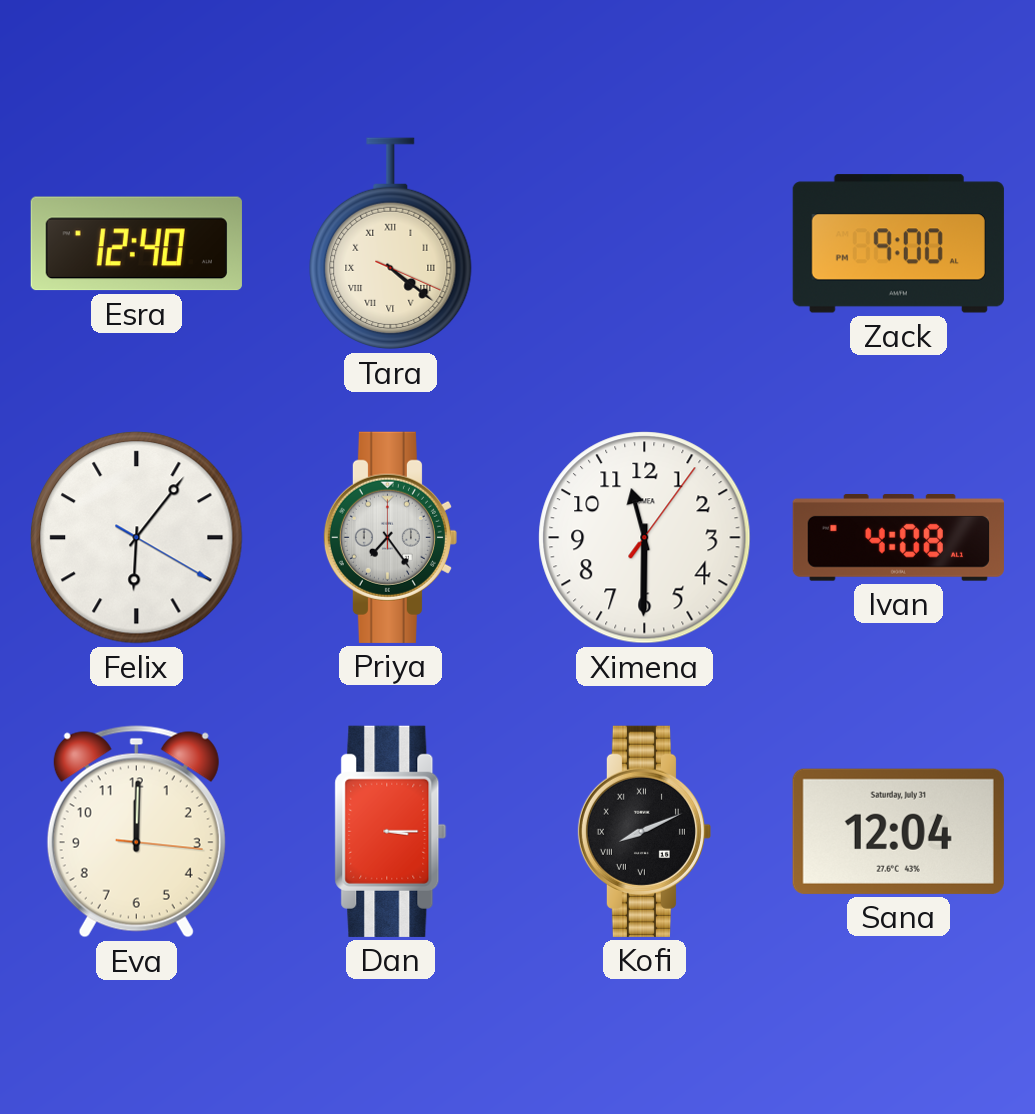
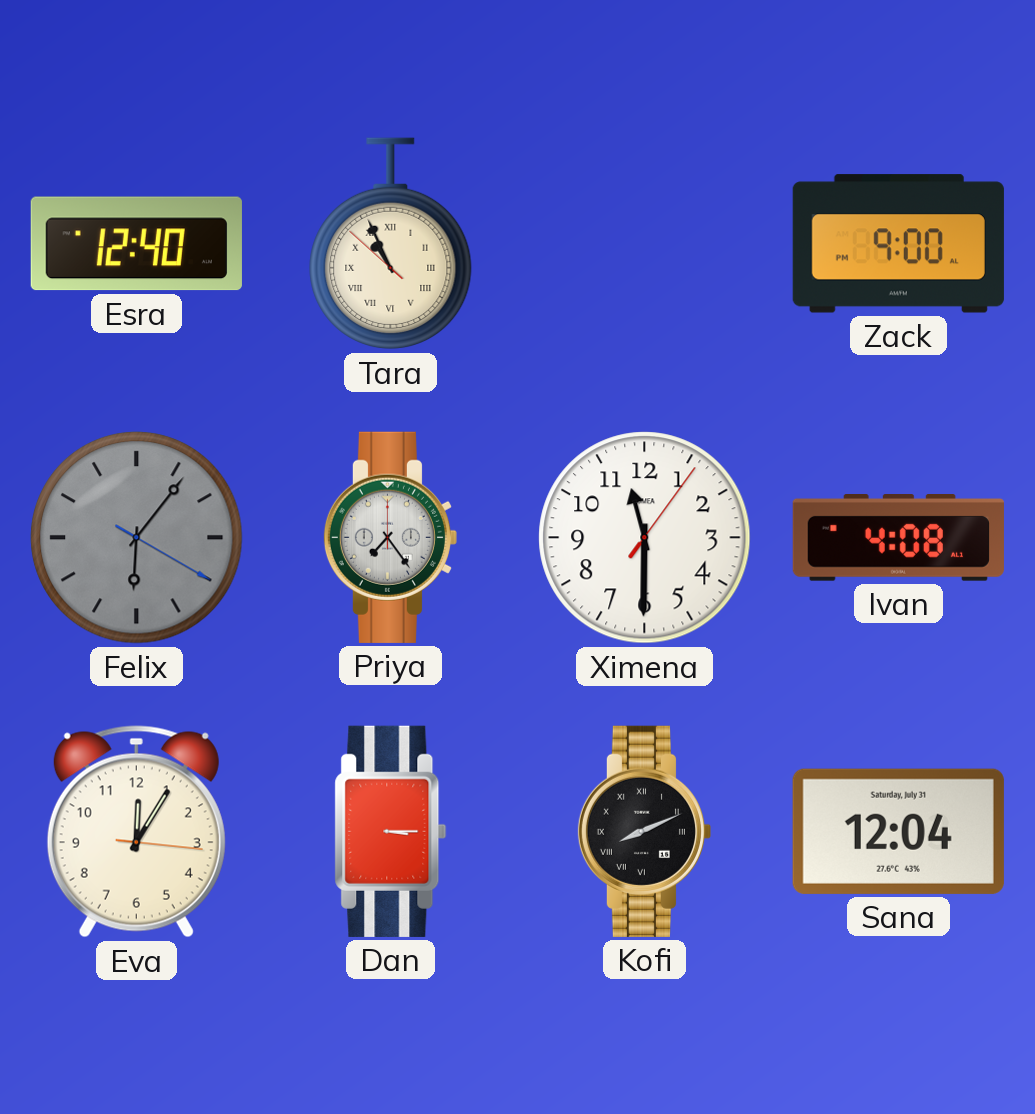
Tara: 4:21 -> 10:55
Felix dial: white -> grey
Eva: 12:00 -> 12:05
